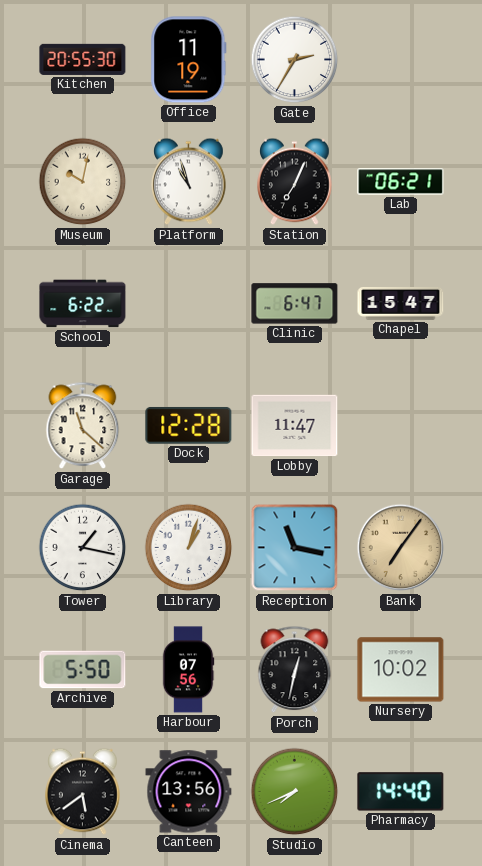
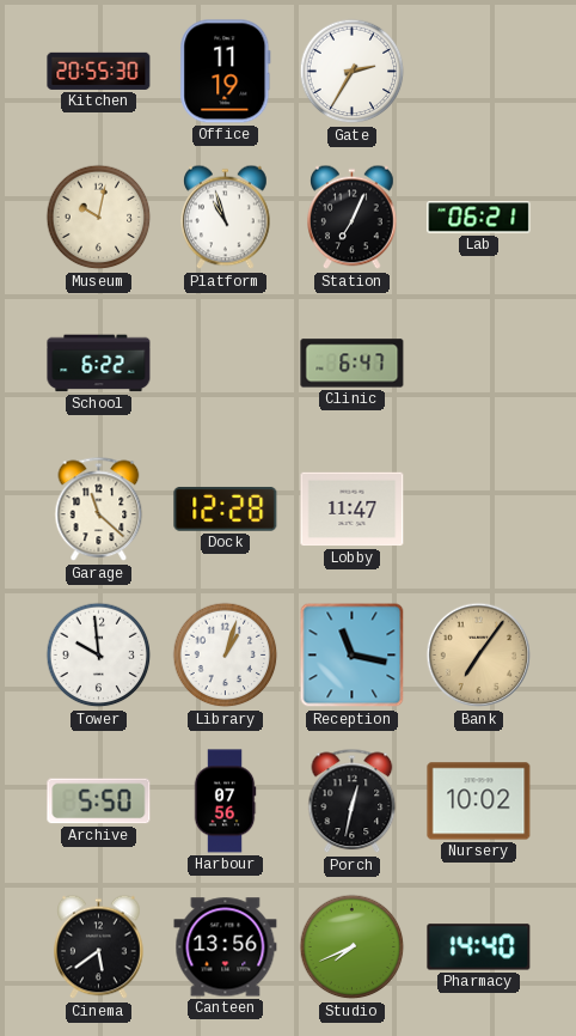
Chapel: 15:47 -> none
Tower: 1:17 -> 9:59
